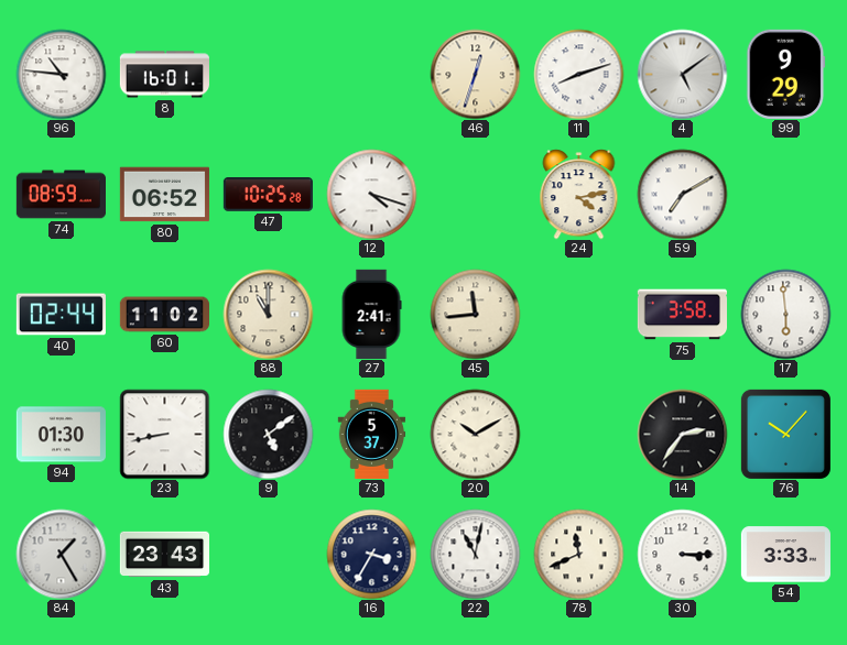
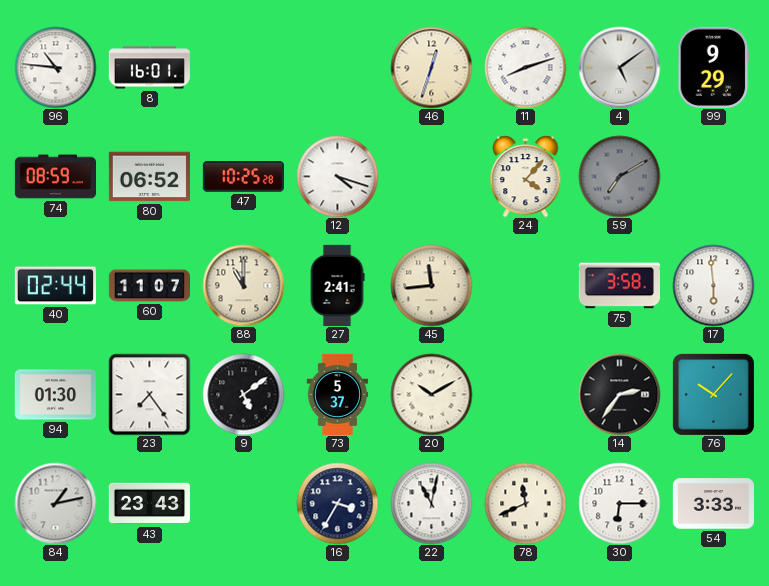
24: 4:13 -> 4:07
59 dial: white -> grey
60: 11:02 -> 11:07
23: 8:43 -> 7:24
84: 1:25 -> 1:13
30: 3:15 -> 6:15
